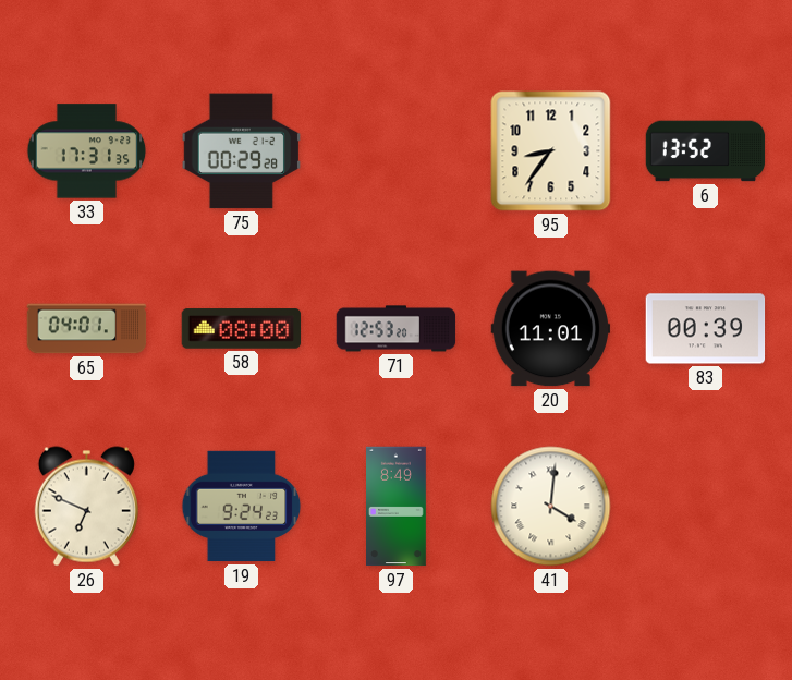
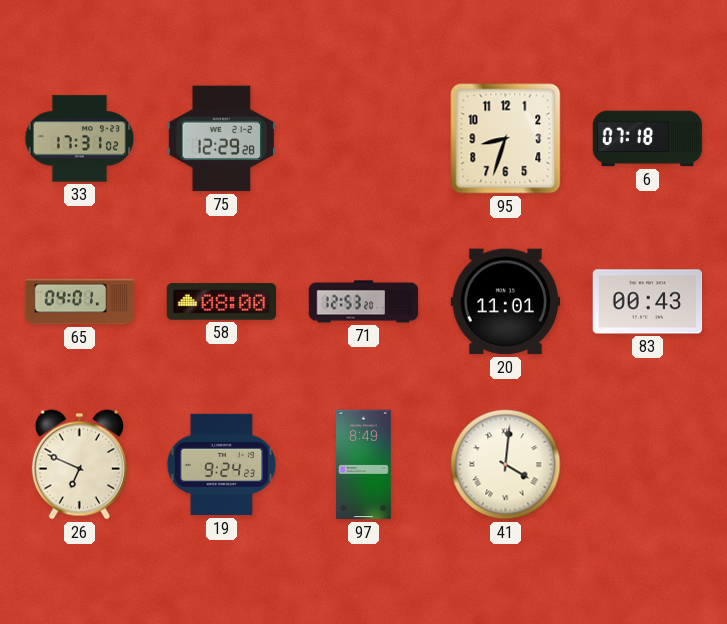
33: 17:31:35 -> 17:31:02
75: 00:29 -> 12:29
95: 8:36 -> 8:33
6: 13:52 -> 07:18
83: 00:39 -> 00:43
